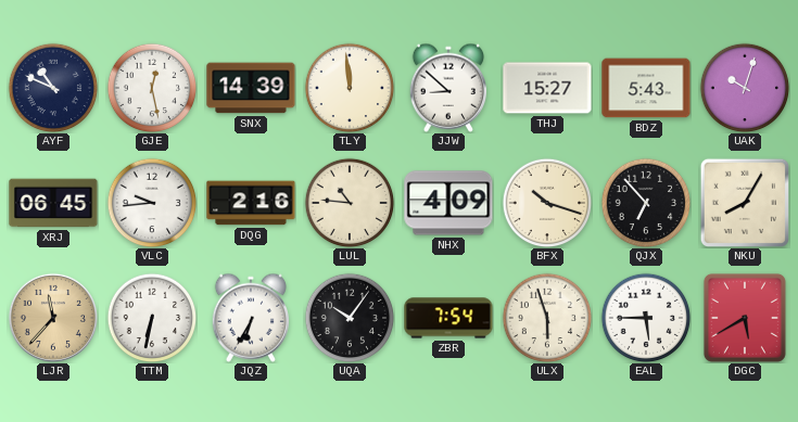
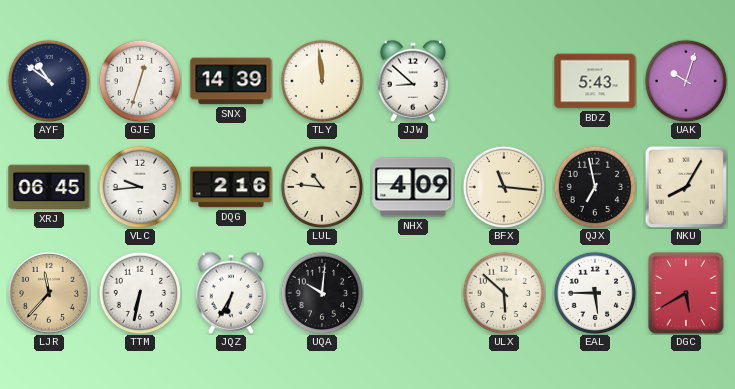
AYF: 10:49 -> 10:51
GJE: 12:28 -> 12:33
THJ: 15:27 -> none
BFX: 10:18 -> 11:16
QJX: 6:53 -> 6:58
UQA: 10:06 -> 10:01
ZBR: 7:54 -> none
ULX: 5:57 -> 5:52
